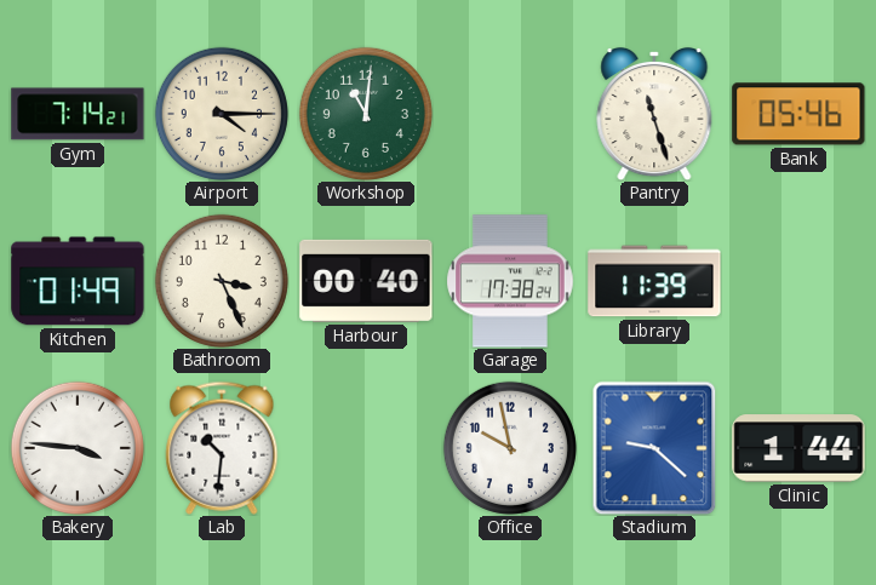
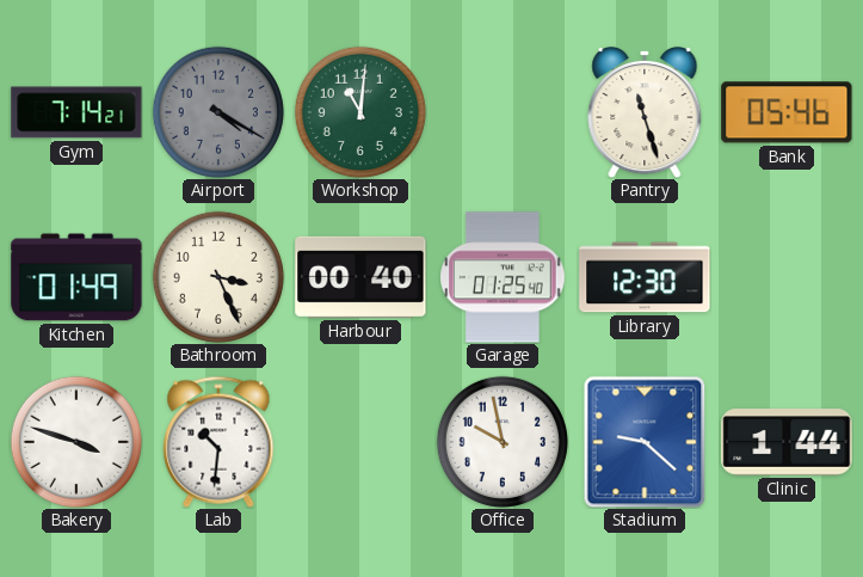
Airport: 4:15 -> 4:20
Airport dial: cream -> grey
Garage: 17:38 -> 01:25
Library: 11:39 -> 12:30
Bakery: 3:46 -> 3:48
